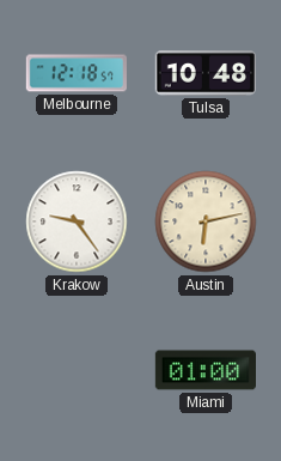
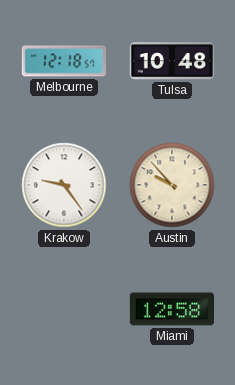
Austin: 6:13 -> 9:53
Miami: 01:00 -> 12:58
